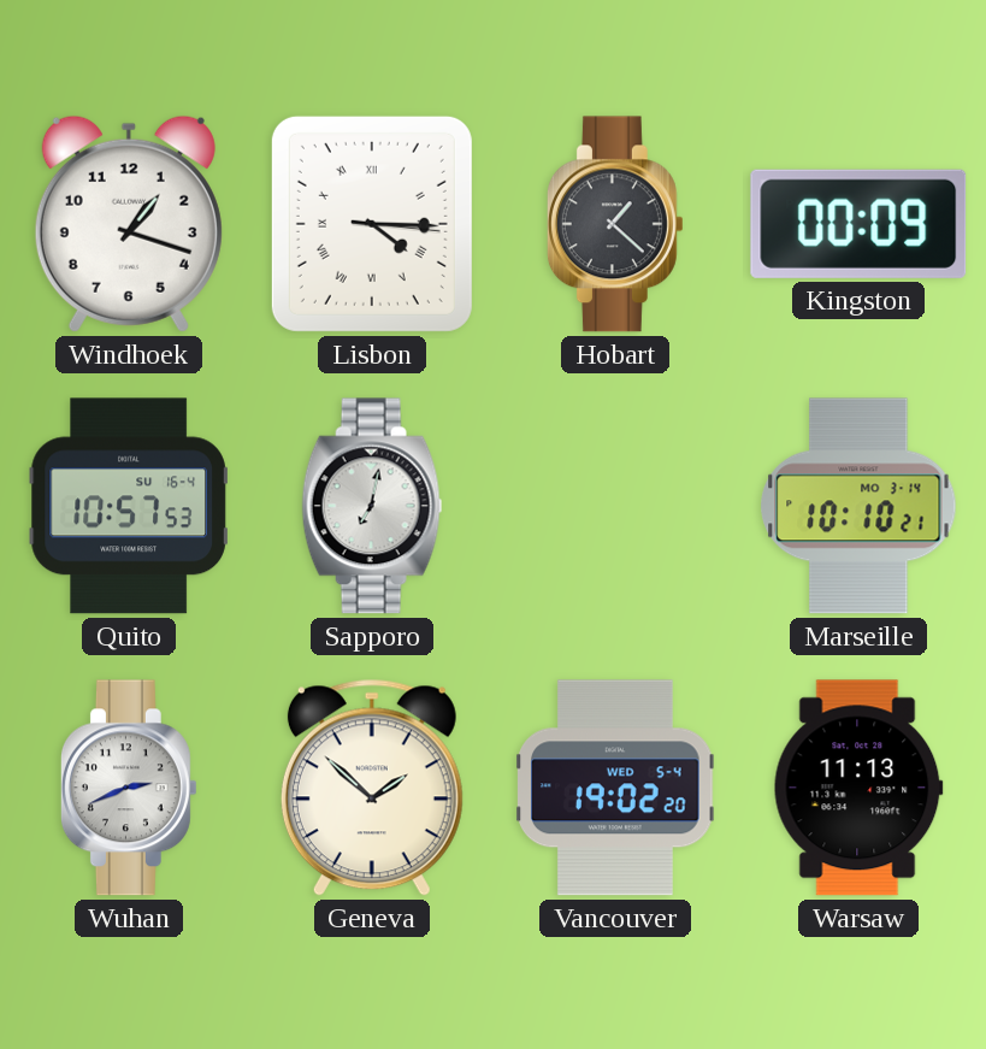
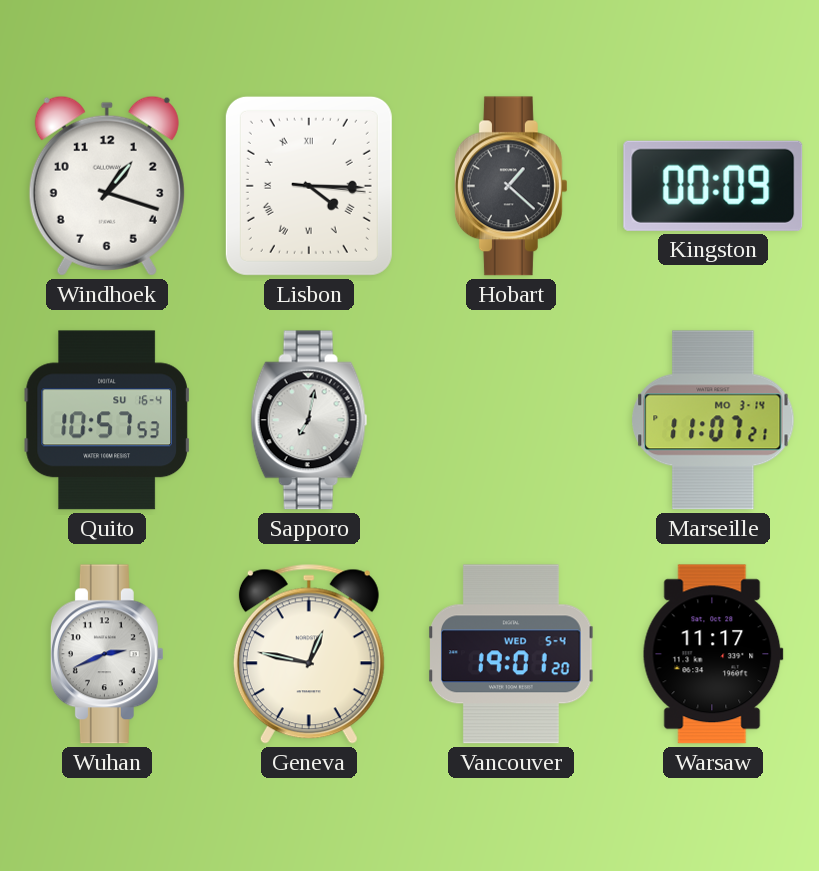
Marseille: 10:10 -> 11:07
Geneva: 1:52 -> 12:47
Vancouver: 19:02 -> 19:01
Warsaw: 11:13 -> 11:17
